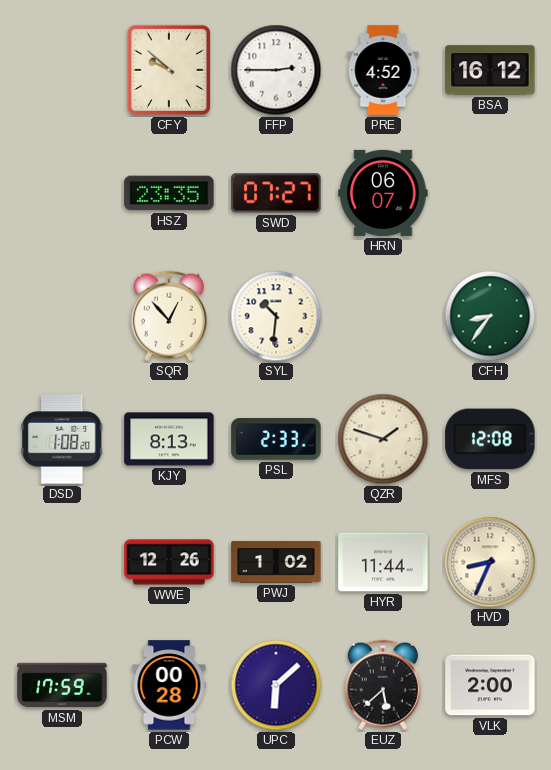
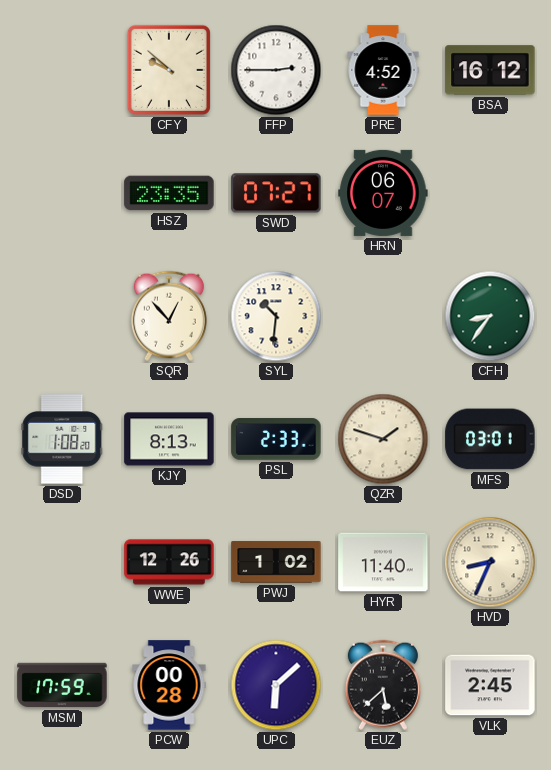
MFS: 12:08 -> 03:01
HYR: 11:44 -> 11:40
VLK: 2:00 -> 2:45
